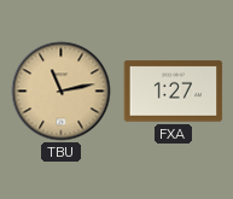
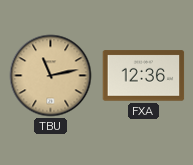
FXA: 1:27 -> 12:36
